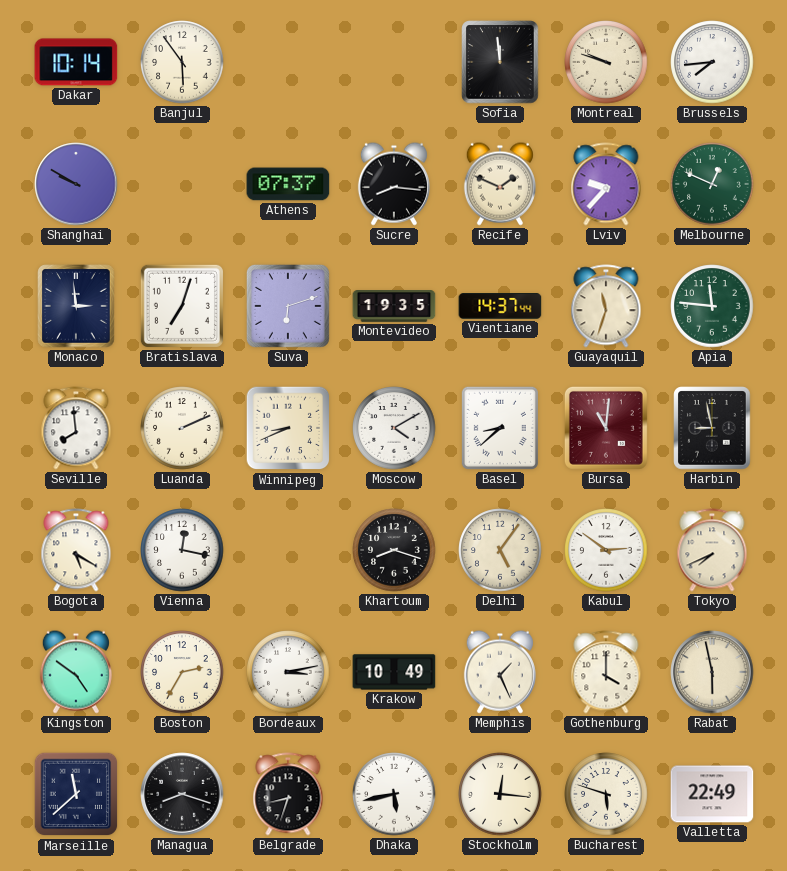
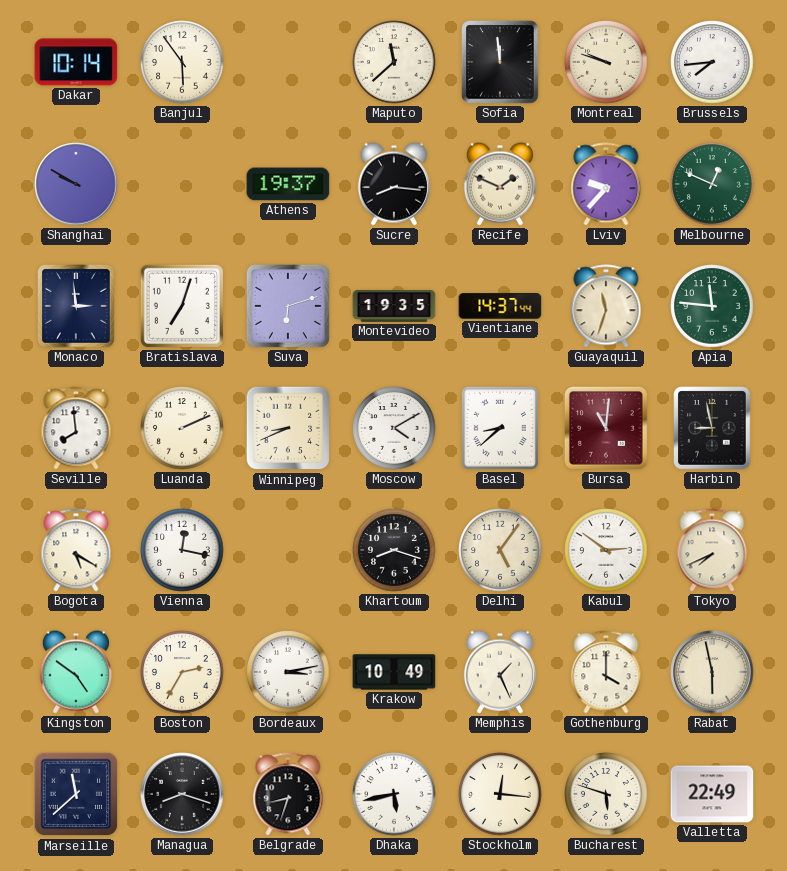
Maputo: none -> 11:38
Athens: 07:37 -> 19:37
